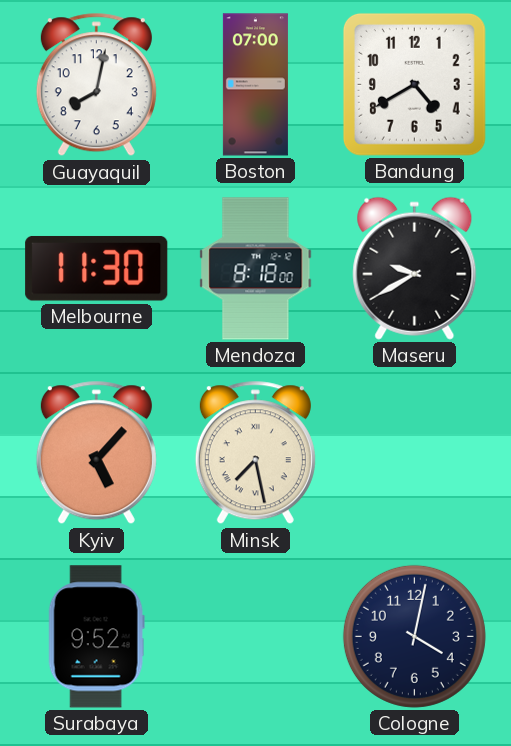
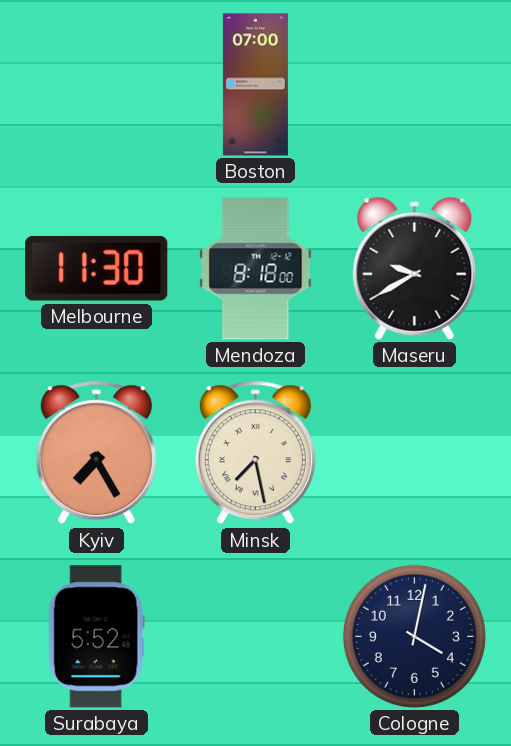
Guayaquil: 8:02 -> none
Bandung: 4:40 -> none
Kyiv: 5:07 -> 7:25
Surabaya: 9:52 -> 5:52
